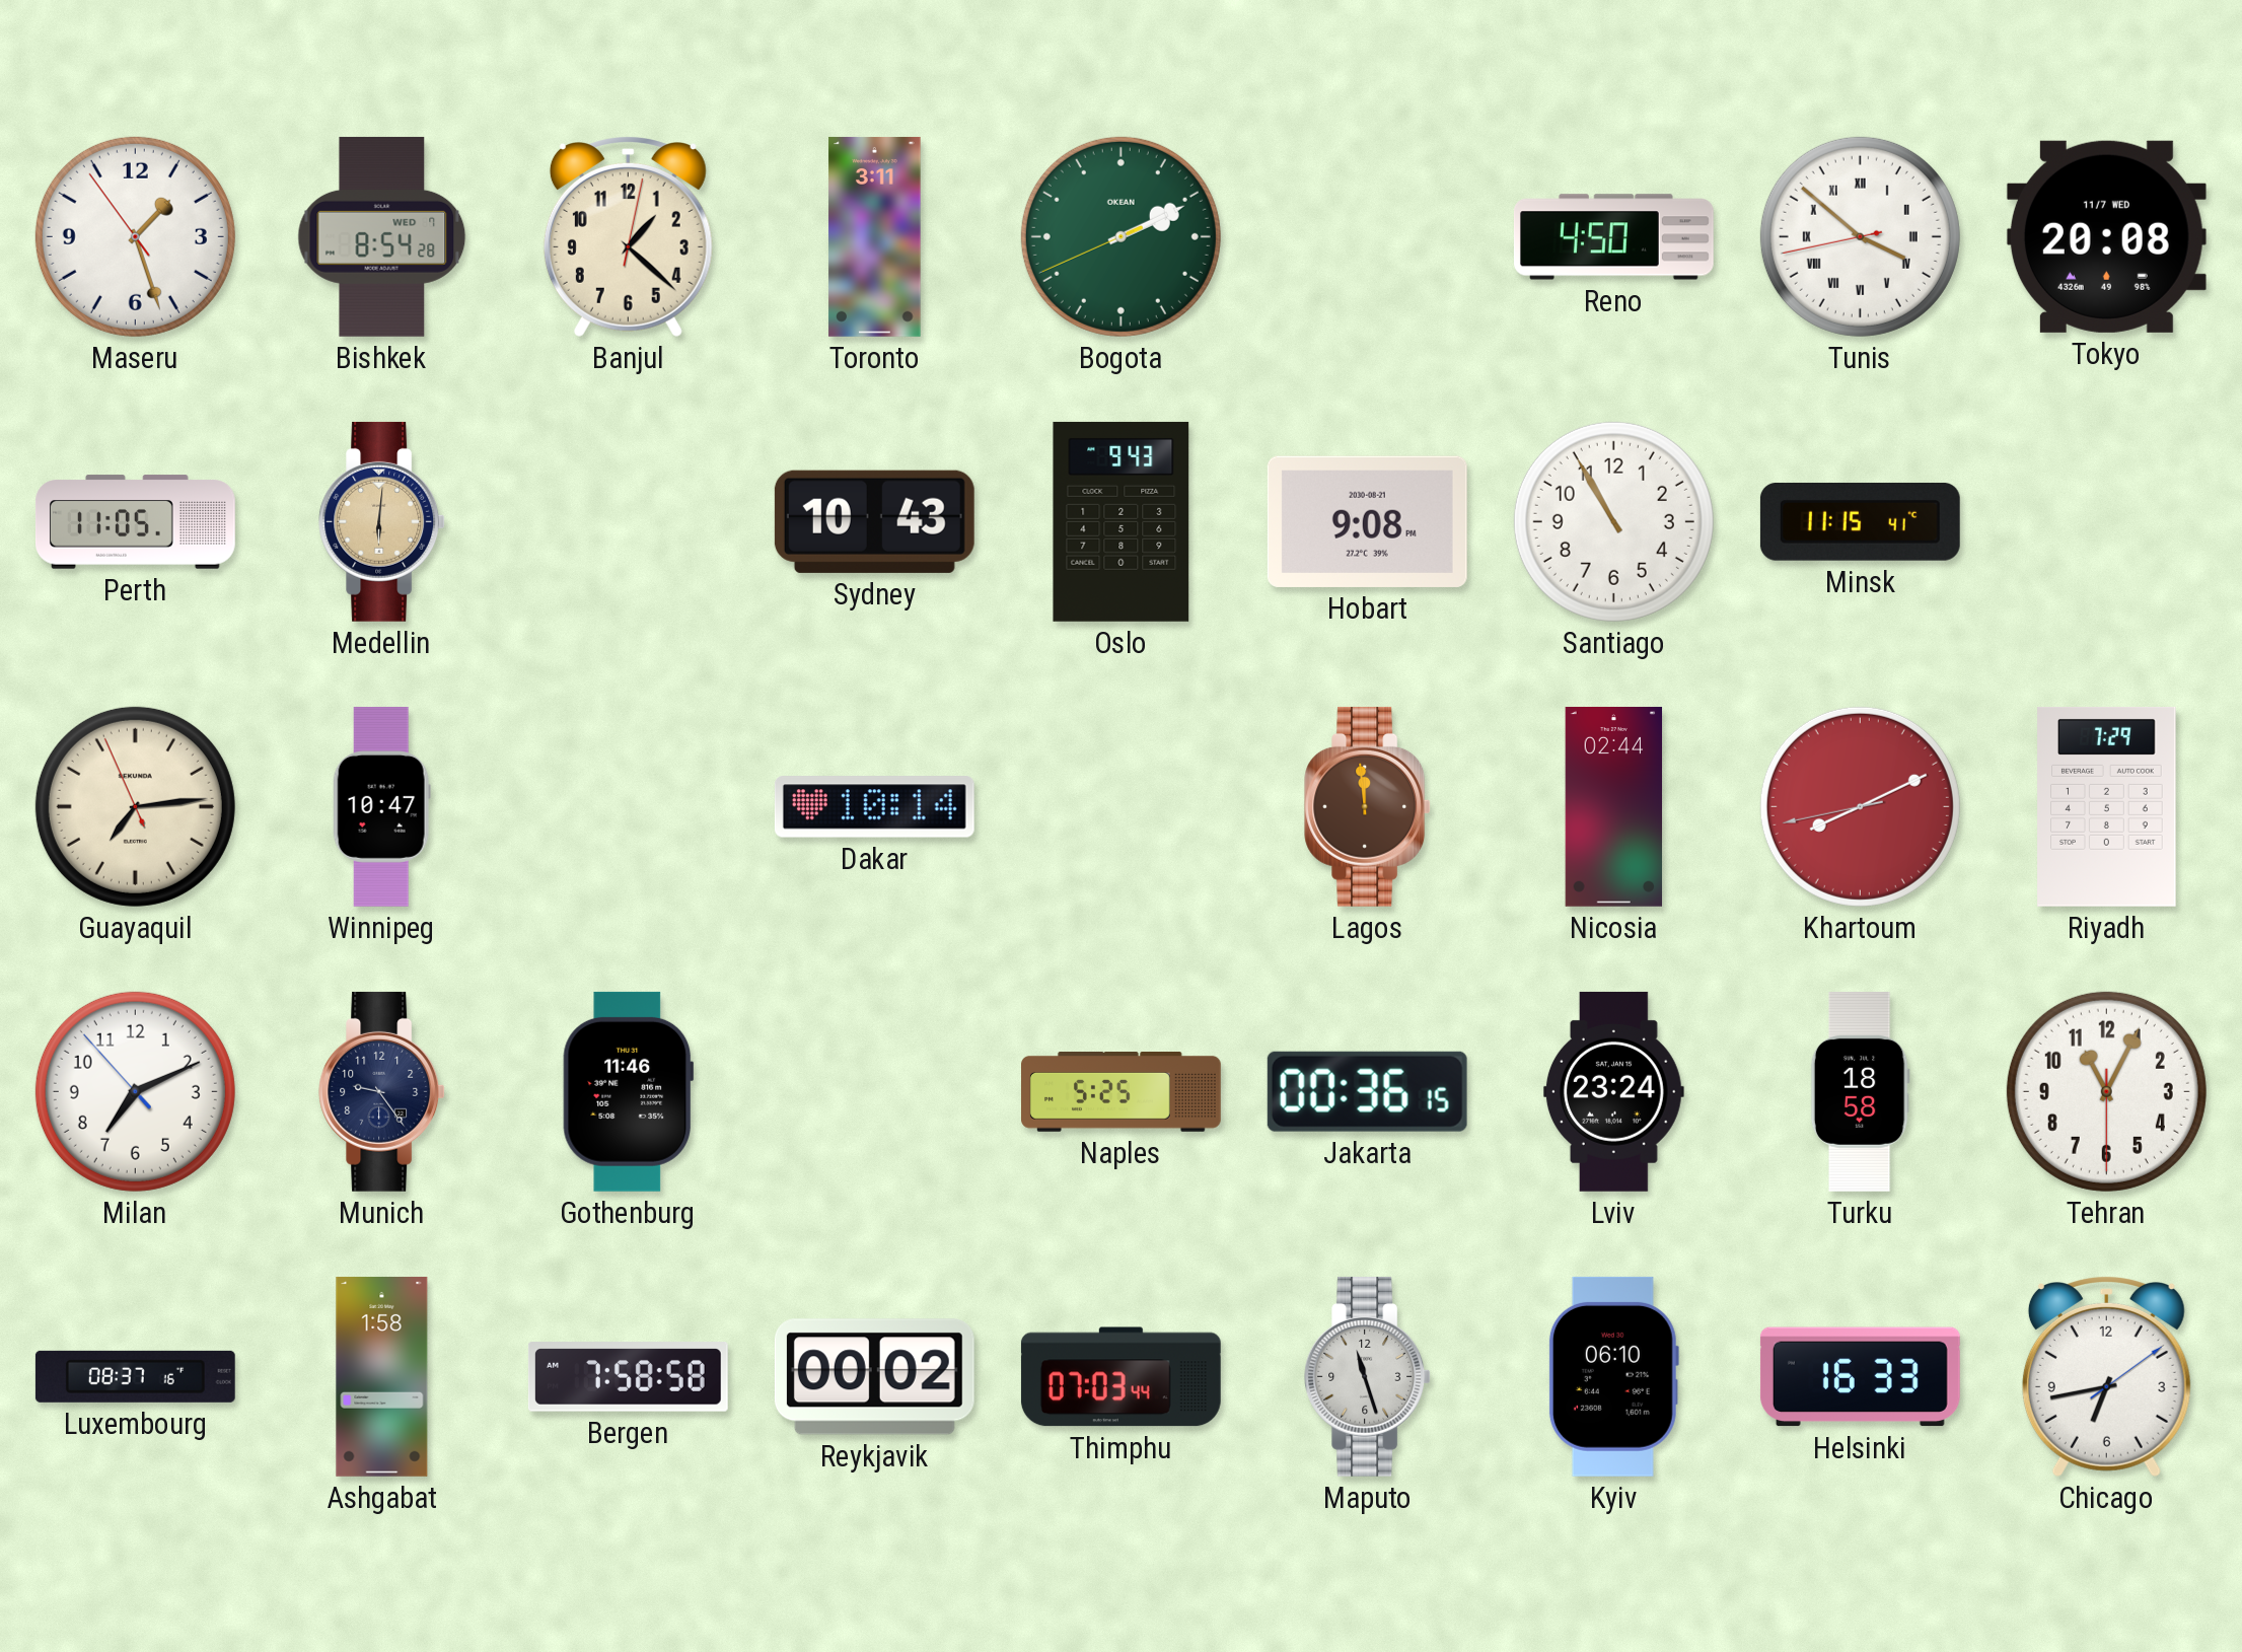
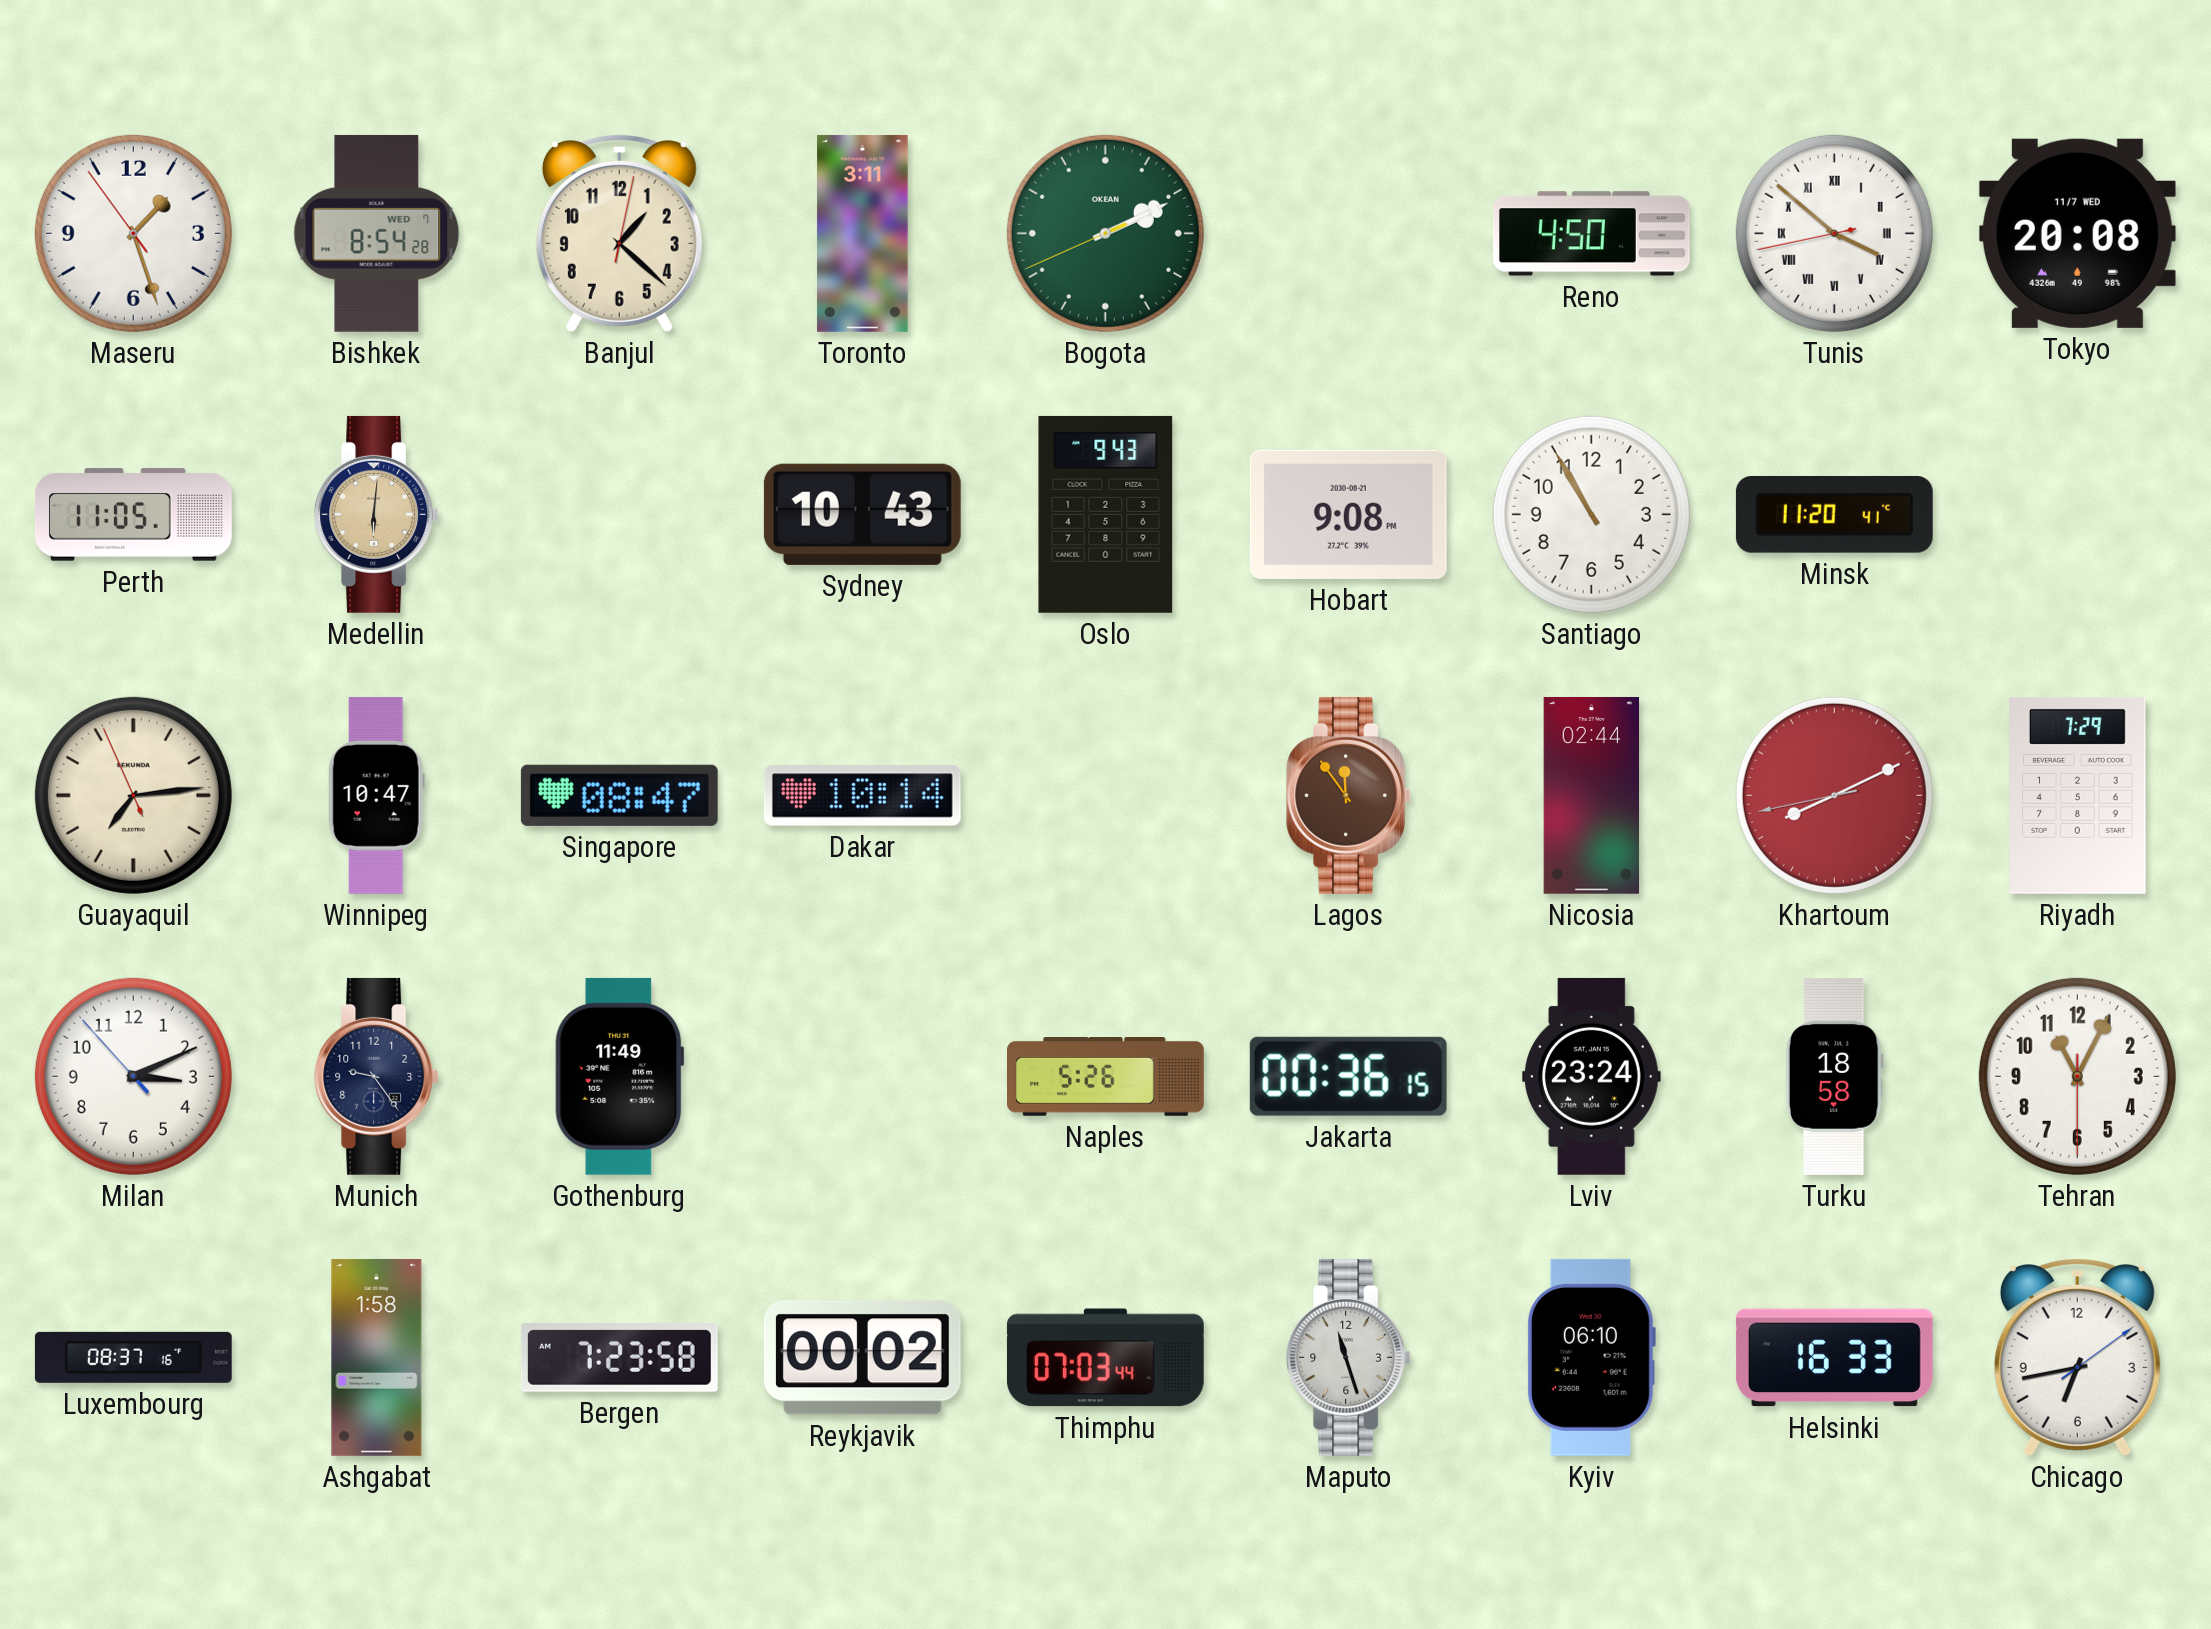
Minsk: 11:15 -> 11:20
Singapore: none -> 08:47
Lagos: 11:59 -> 11:54
Milan: 7:10 -> 3:10
Gothenburg: 11:46 -> 11:49
Naples: 5:25 -> 5:26
Bergen: 7:58 -> 7:23
